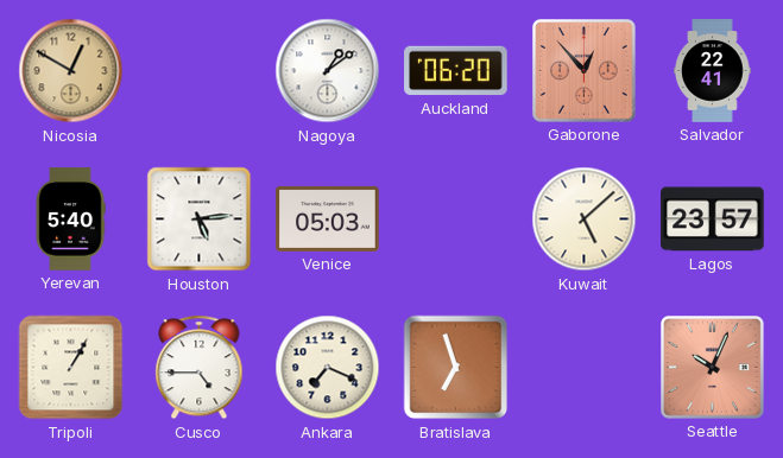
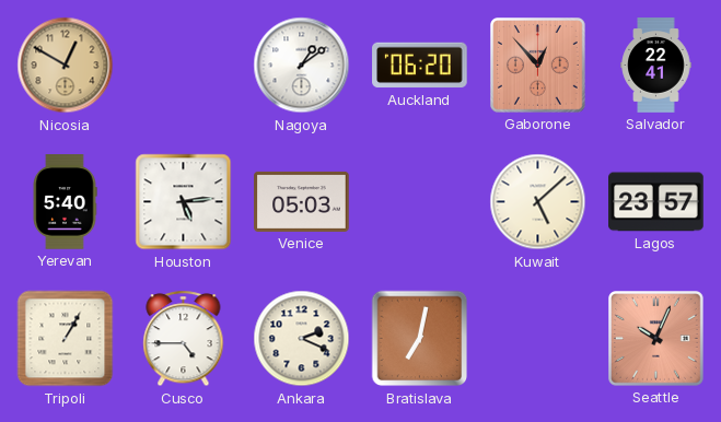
Ankara: 7:19 -> 2:19
Bratislava: 6:57 -> 7:02
